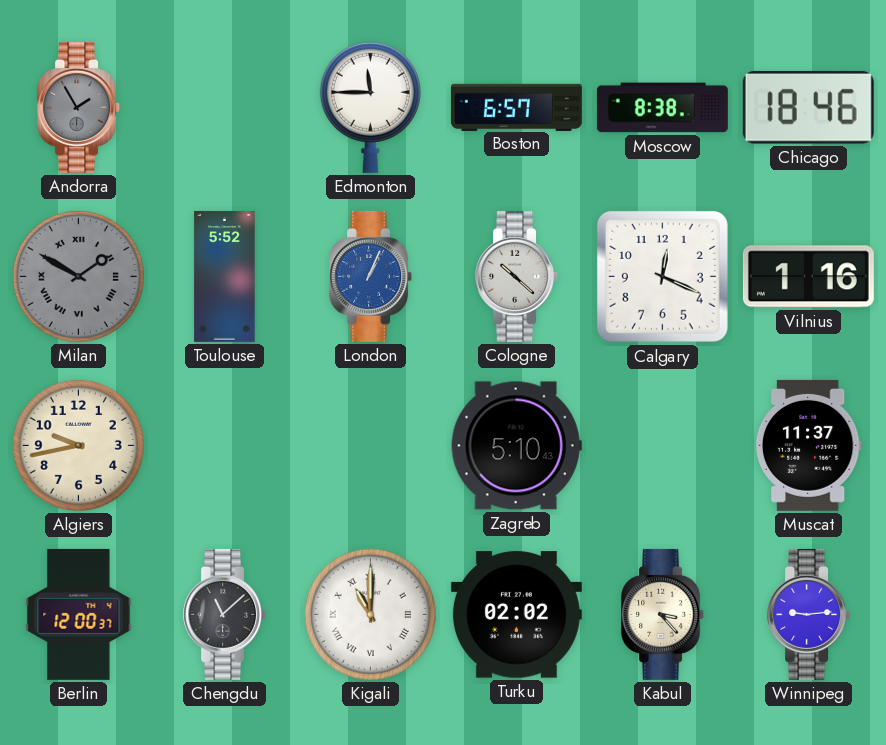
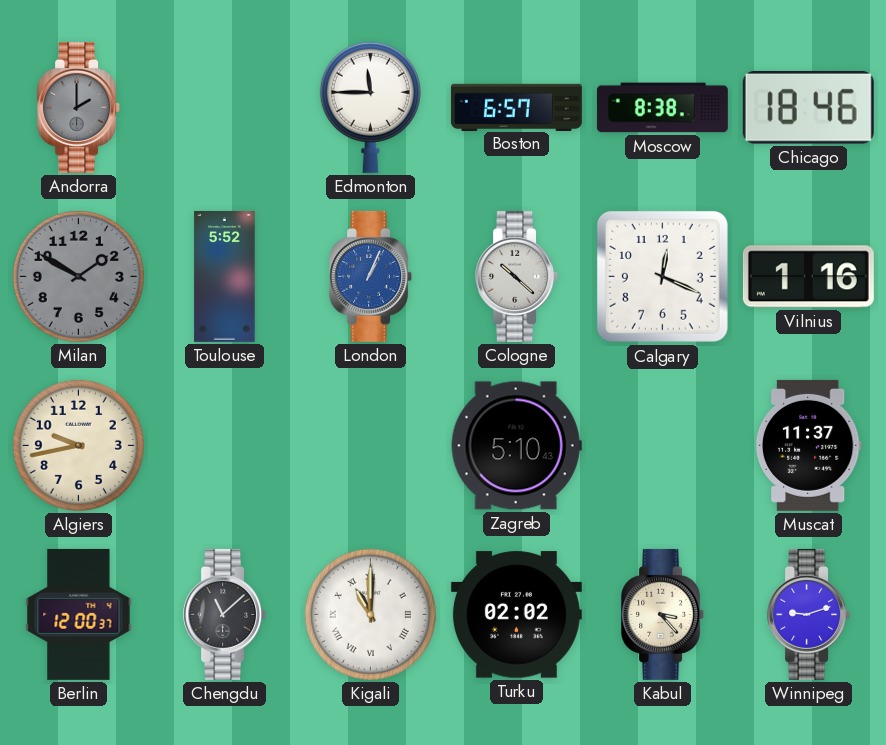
Andorra: 1:55 -> 2:00
Milan numerals: Roman -> Arabic
Winnipeg: 9:14 -> 9:12
